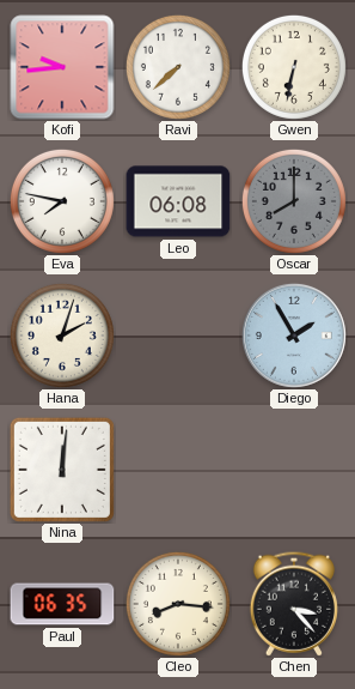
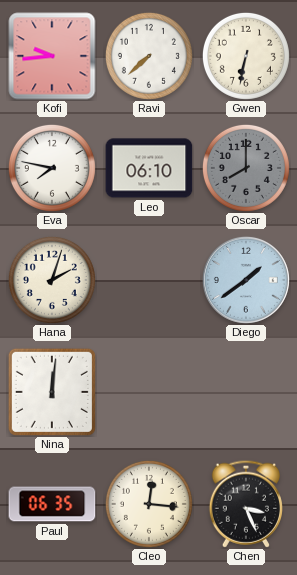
Leo: 06:08 -> 06:10
Diego: 1:55 -> 1:39
Cleo: 8:16 -> 12:16
Chen: 3:23 -> 3:26
